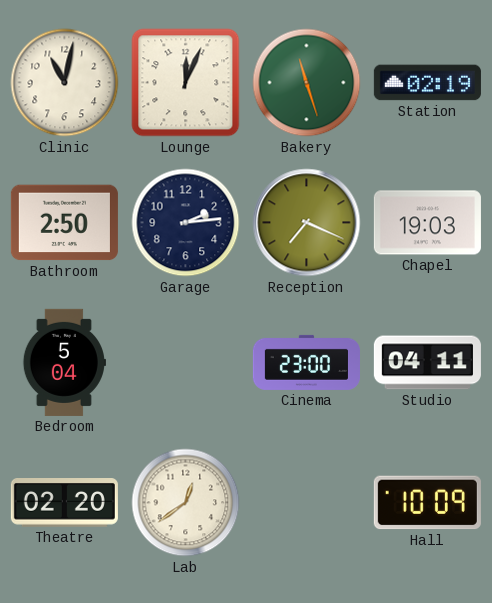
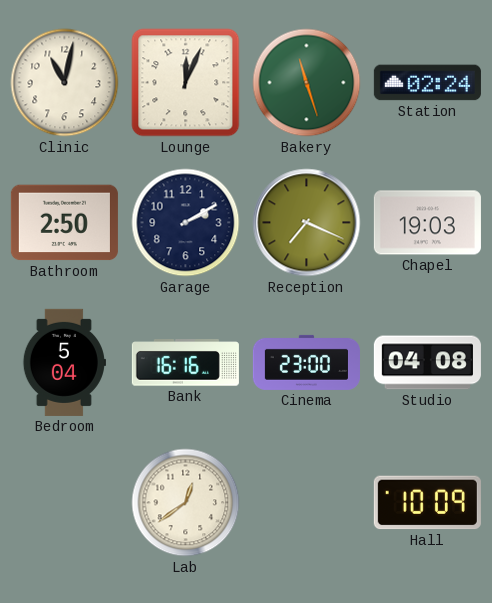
Station: 02:19 -> 02:24
Garage: 2:14 -> 2:10
Bank: none -> 16:16
Studio: 04:11 -> 04:08
Theatre: 02:20 -> none
